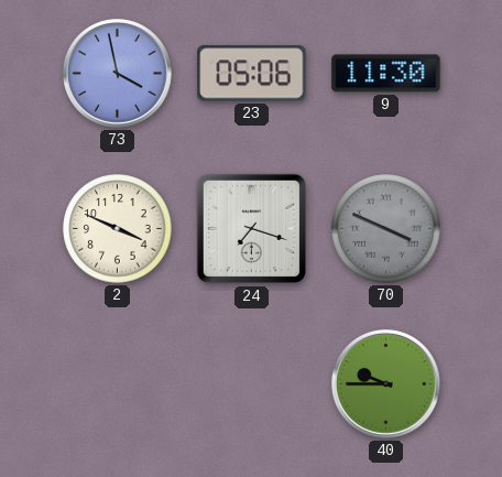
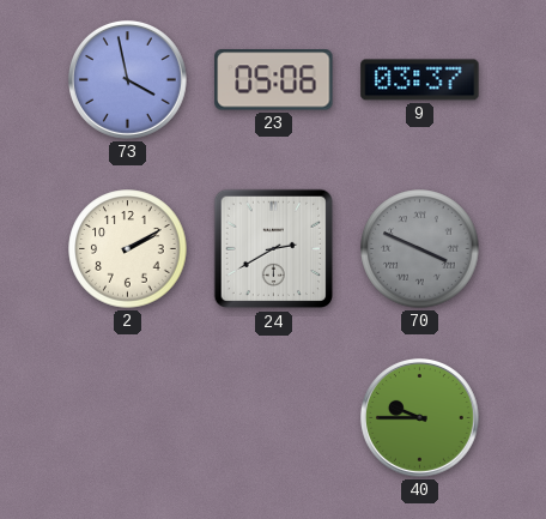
9: 11:30 -> 03:37
2: 3:49 -> 2:10
24: 7:18 -> 2:40
